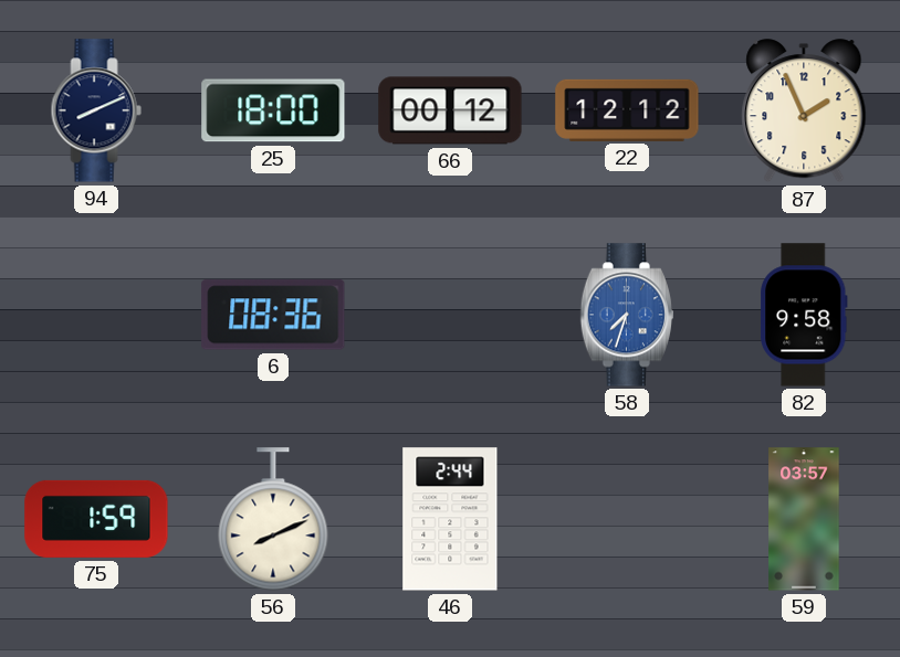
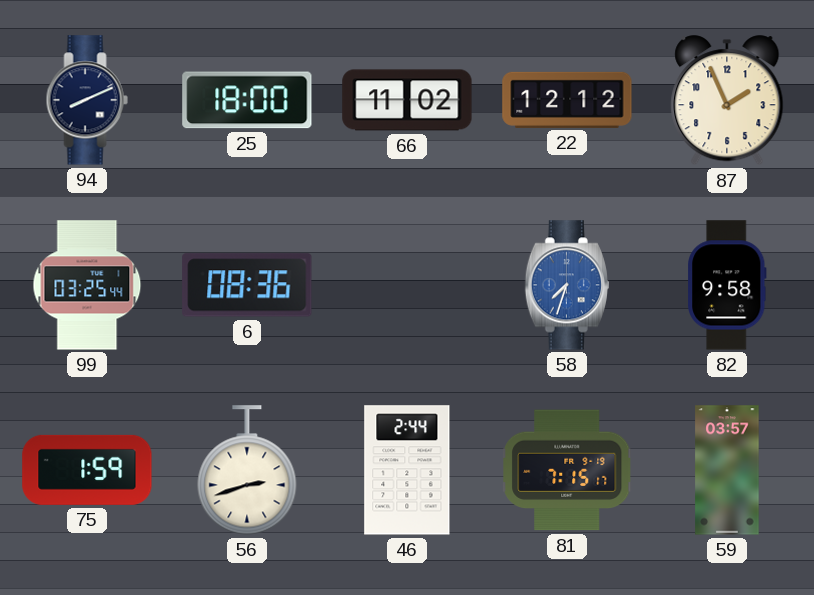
66: 00:12 -> 11:02
99: none -> 03:25
56: 8:11 -> 2:42
81: none -> 7:15
